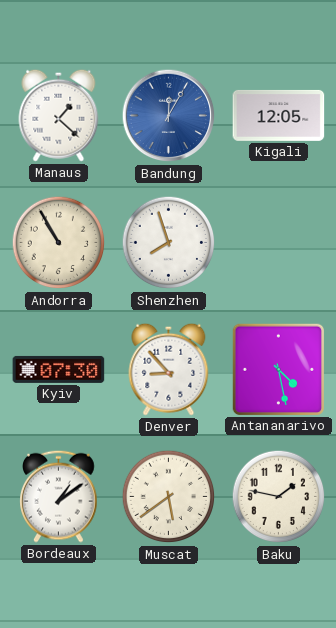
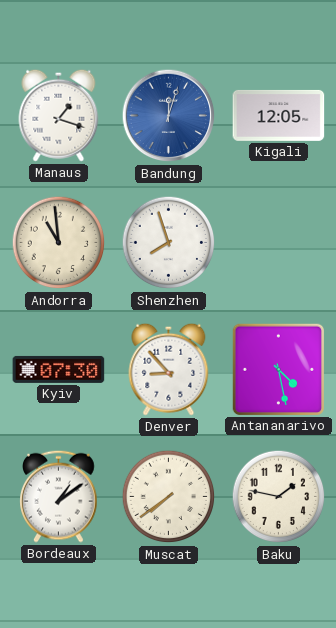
Manaus: 1:22 -> 1:18
Bandung: 12:05 -> 12:03
Andorra: 10:55 -> 10:59
Muscat: 5:39 -> 7:39
